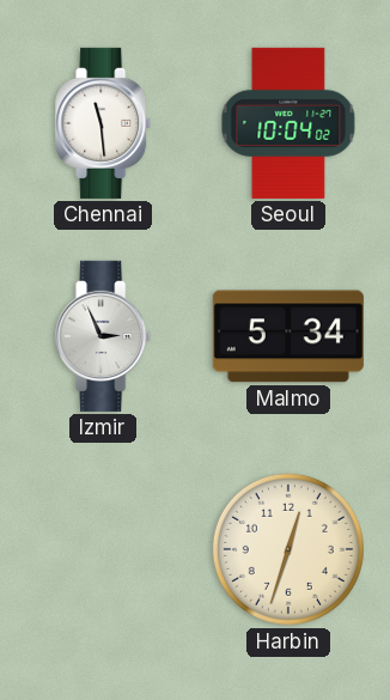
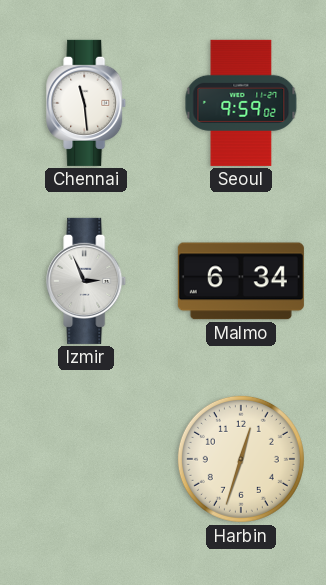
Seoul: 10:04 -> 9:59
Malmo: 5:34 -> 6:34
